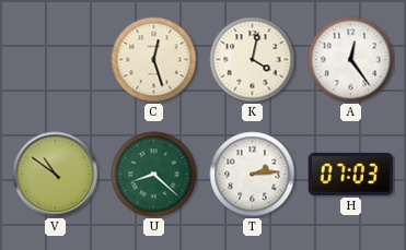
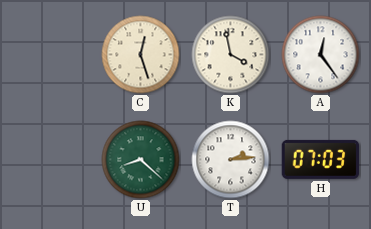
K: 4:02 -> 3:58
V: 10:51 -> none
